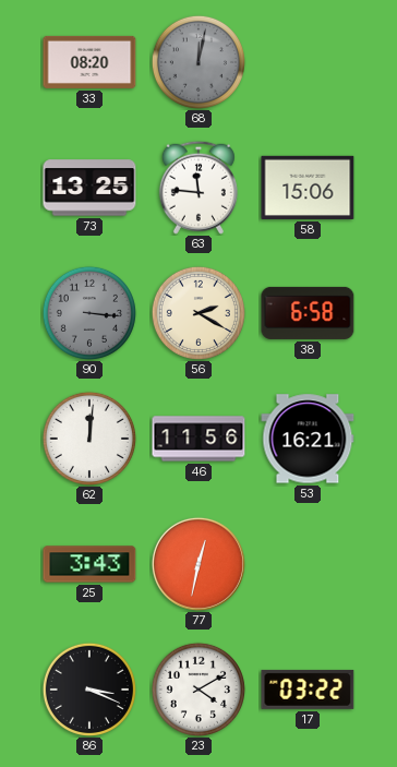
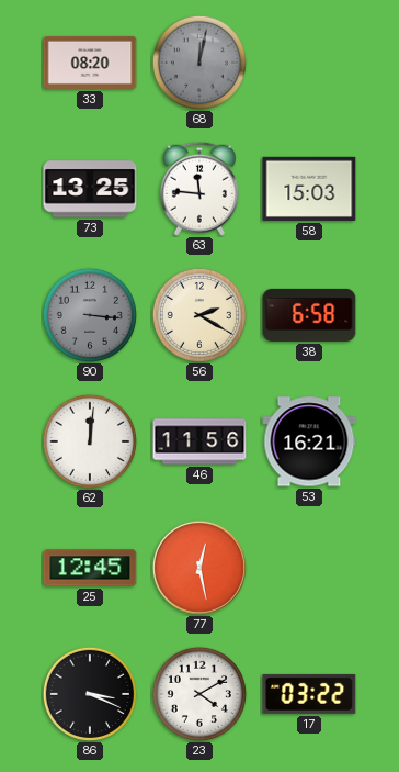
58: 15:06 -> 15:03
25: 3:43 -> 12:45
77: 12:32 -> 12:28
